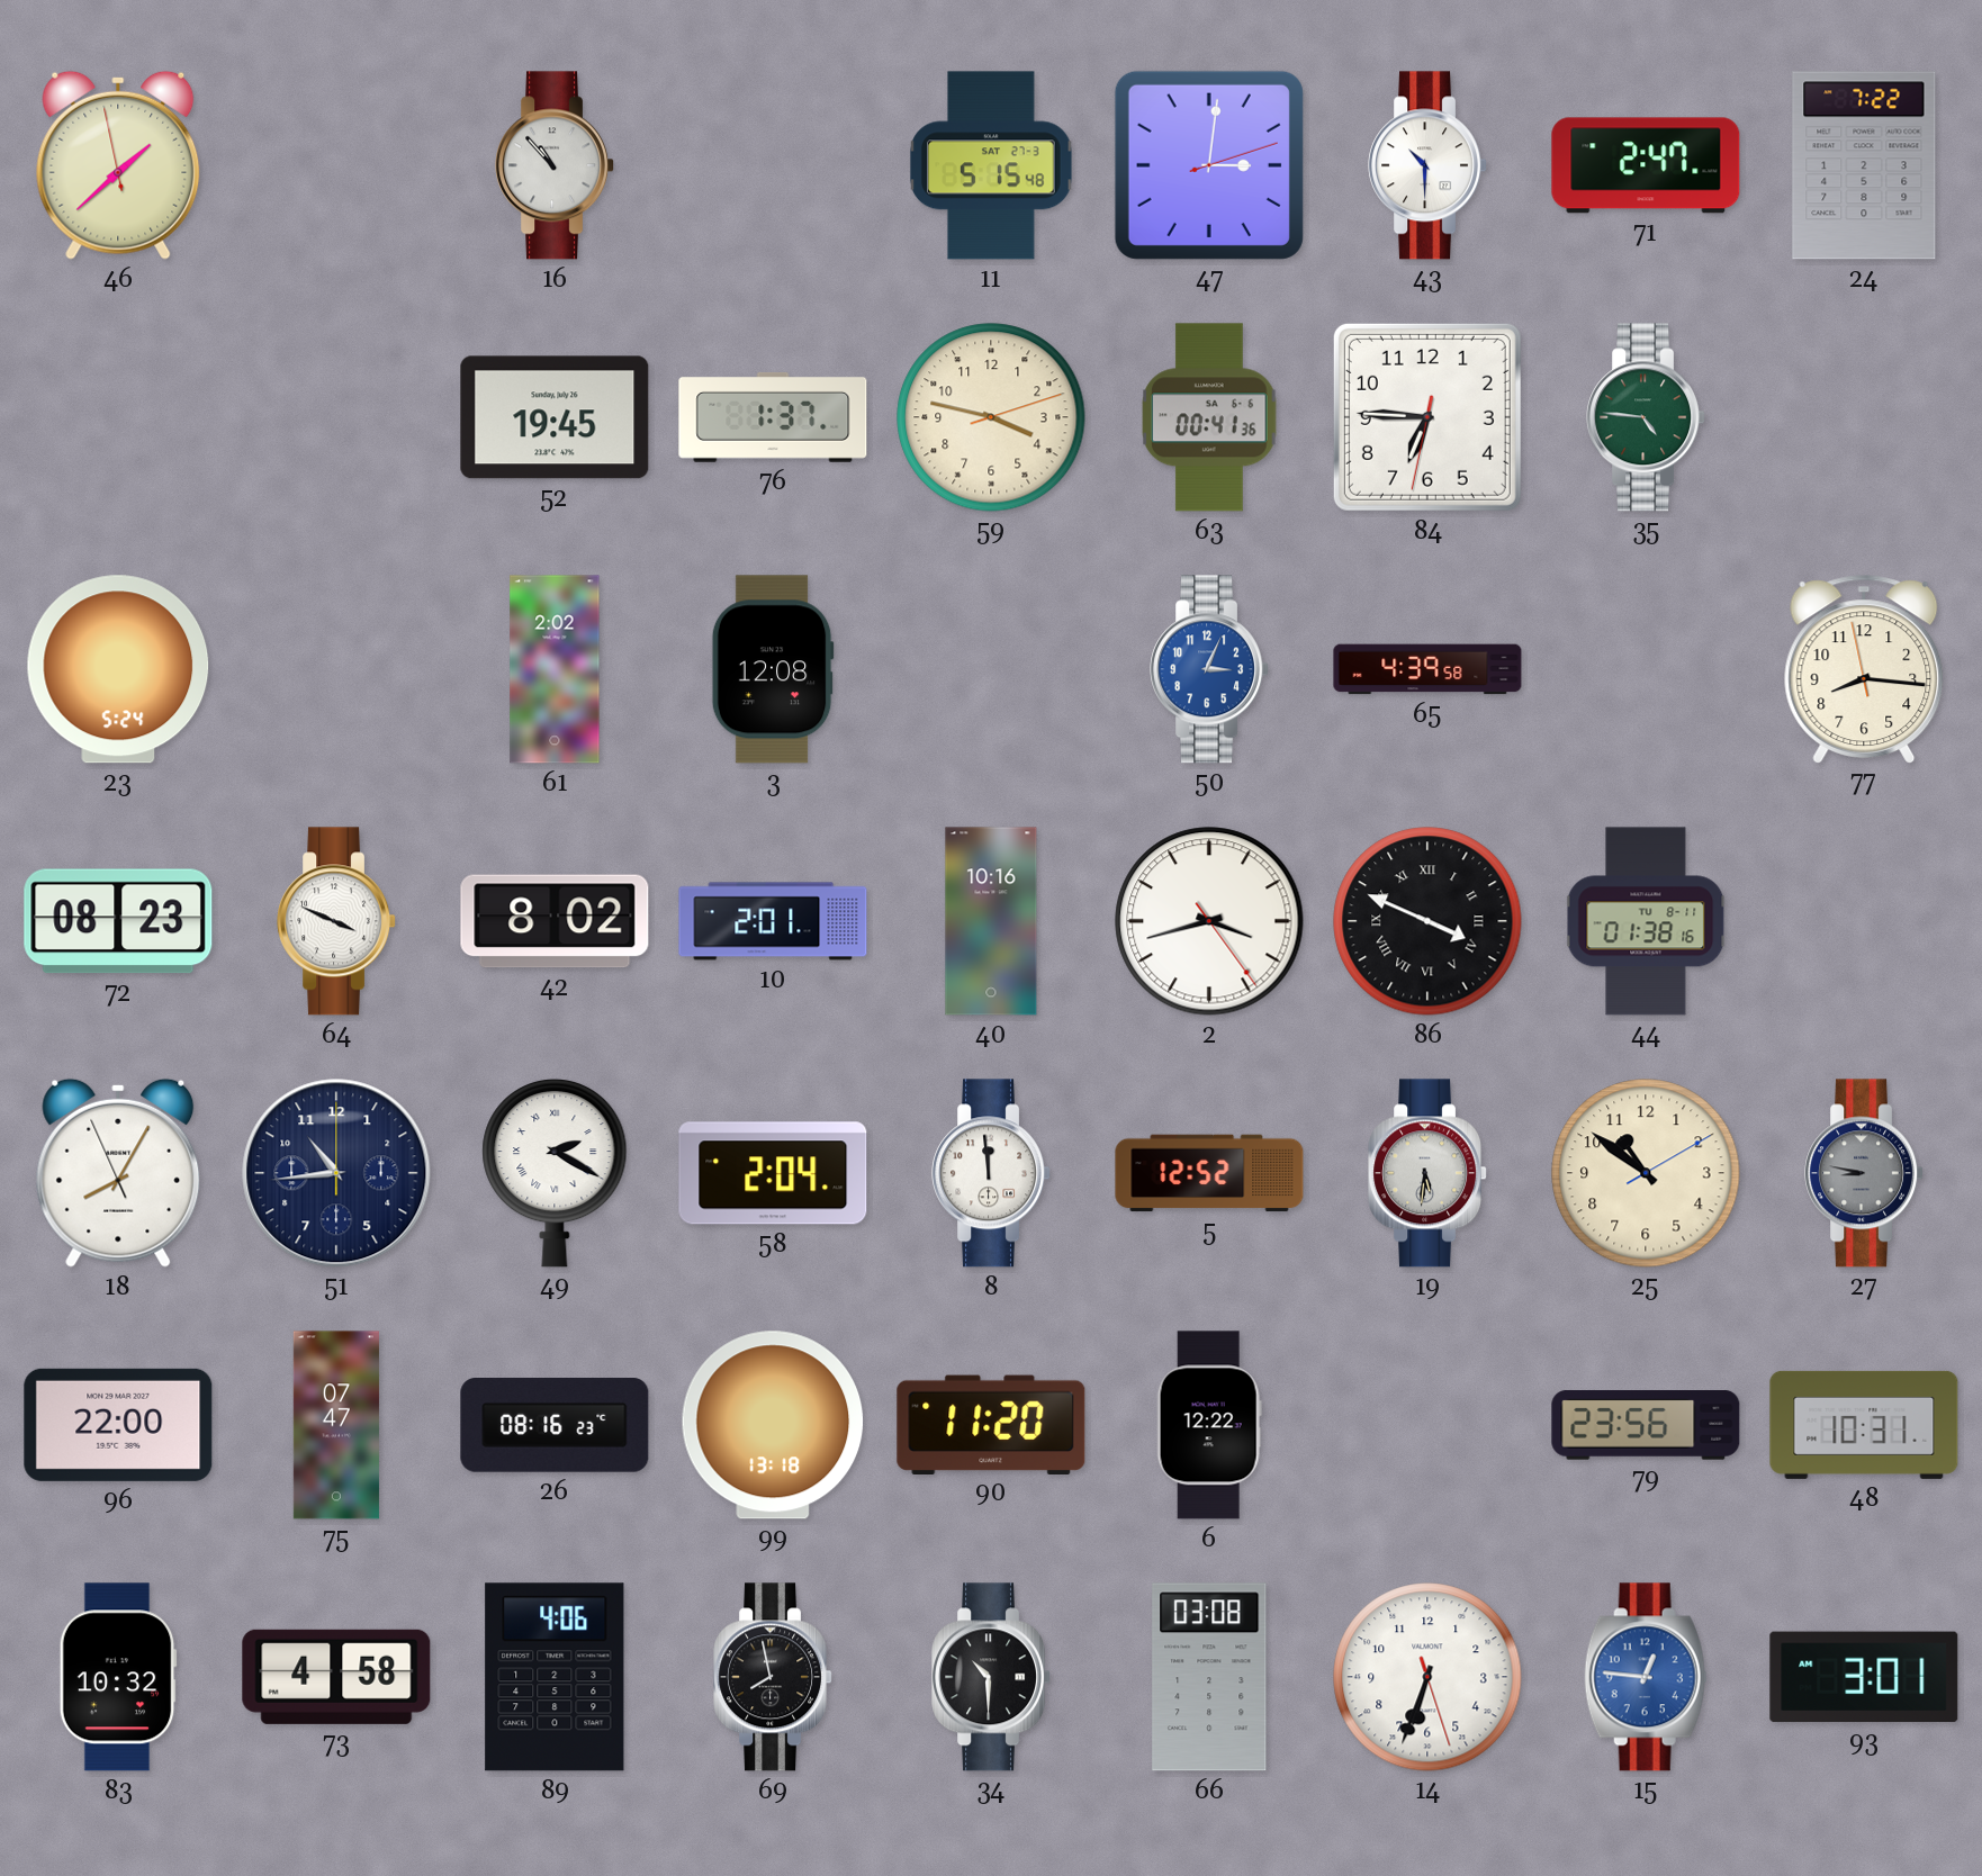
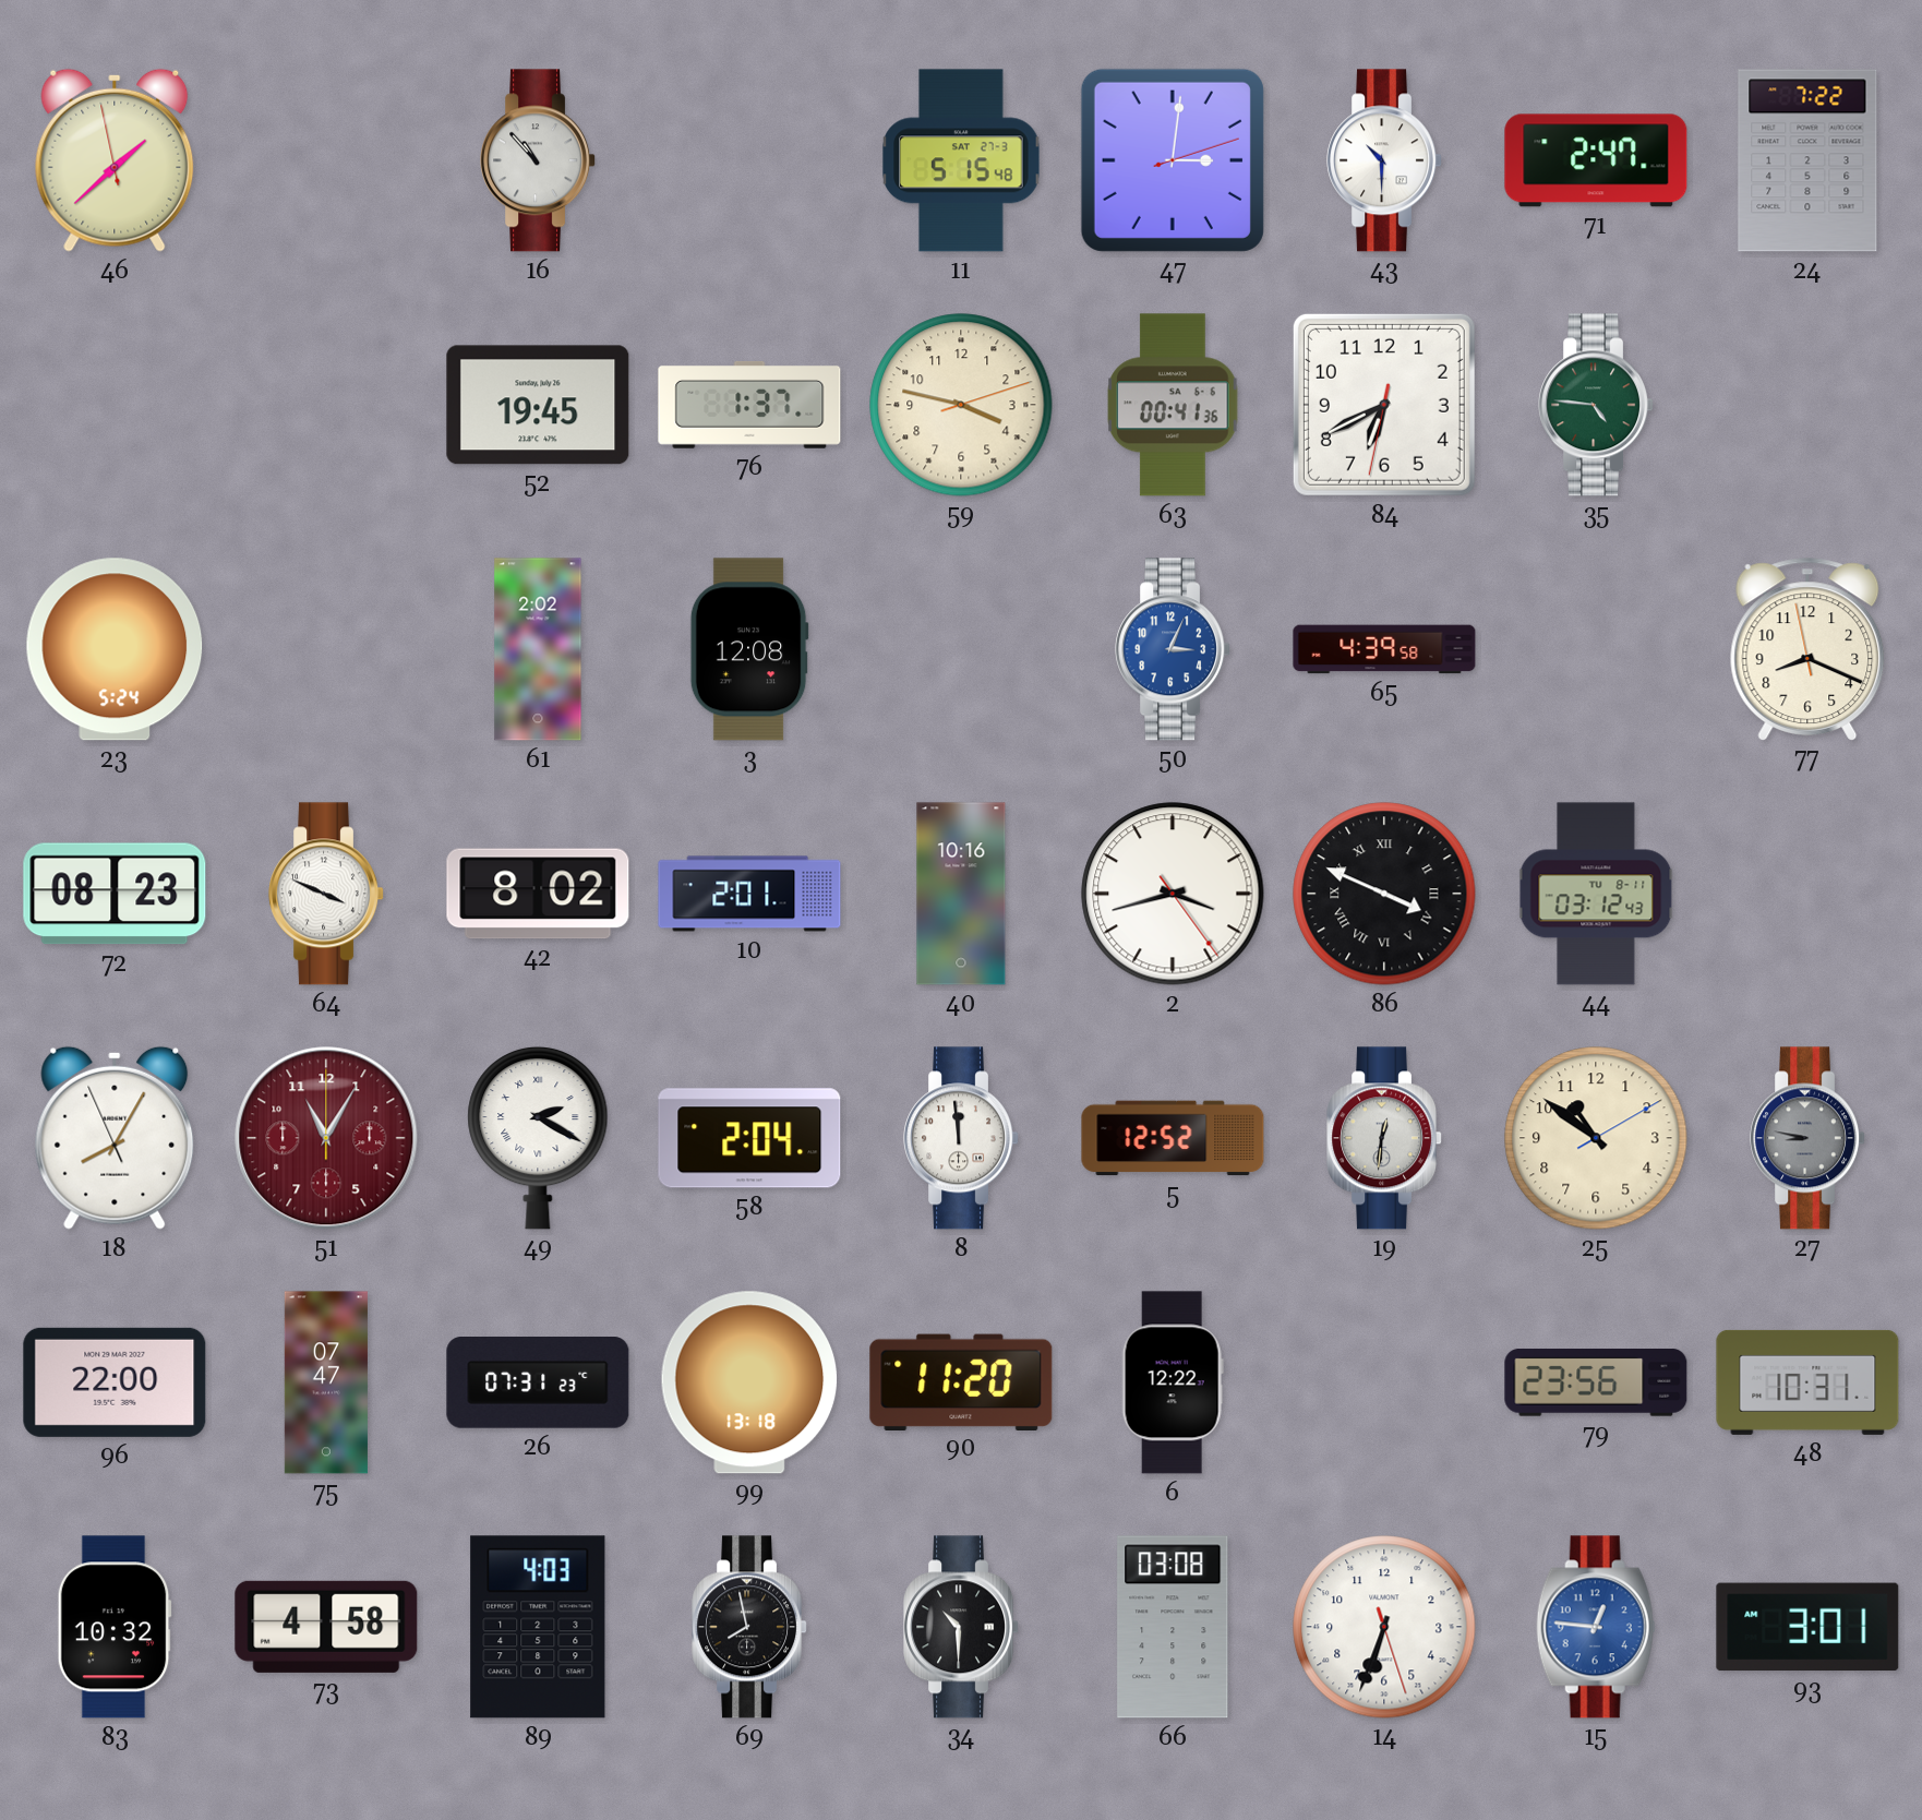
84: 6:45 -> 6:40
77: 8:15 -> 8:18
44: 01:38 -> 03:12
51: 10:44 -> 11:05
51 dial: navy -> burgundy
19: 5:31 -> 12:31
26: 08:16 -> 07:31
89: 4:06 -> 4:03
